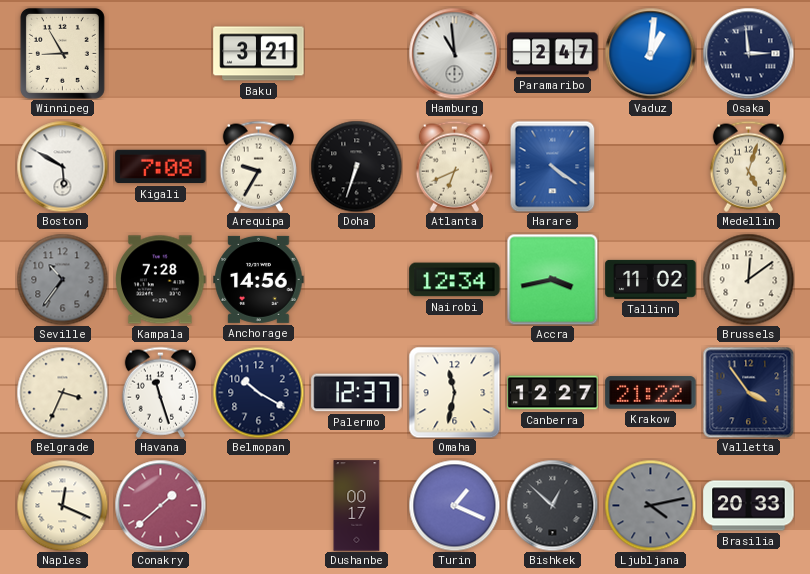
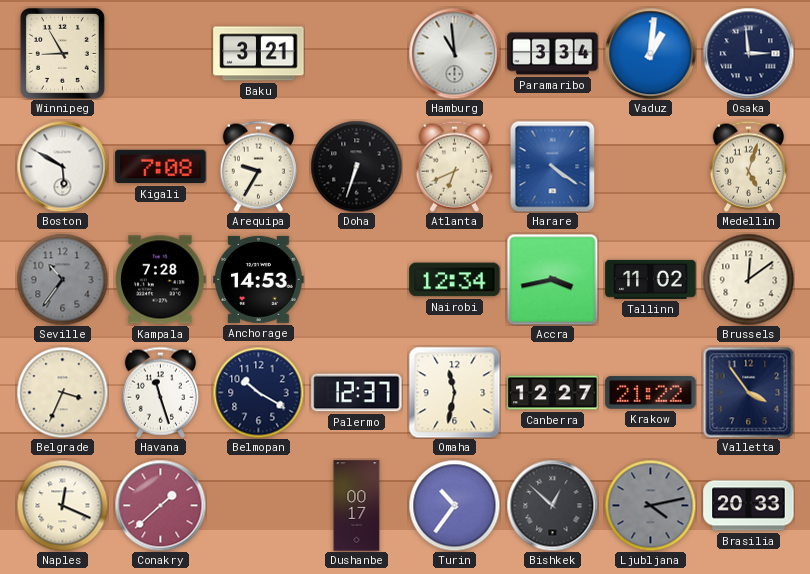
Paramaribo: 2:47 -> 3:34
Anchorage: 14:56 -> 14:53
Turin: 1:19 -> 10:36
